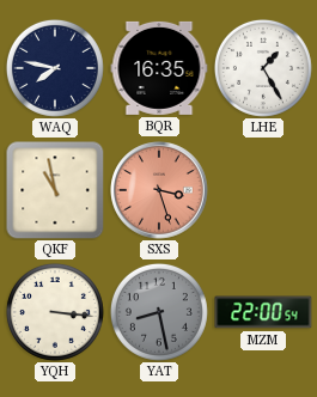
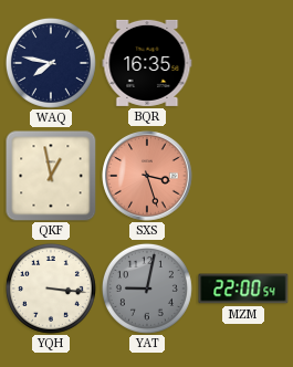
LHE: 1:25 -> none
QKF: 10:58 -> 12:58
YAT: 8:28 -> 9:02
